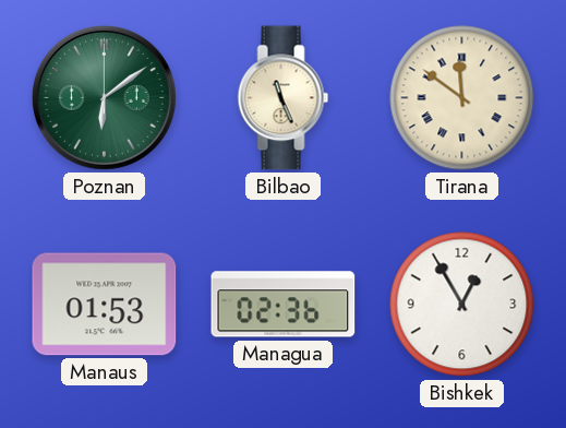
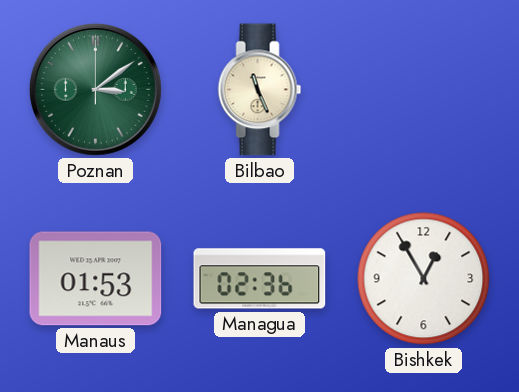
Poznan: 6:09 -> 3:09
Tirana: 11:51 -> none
